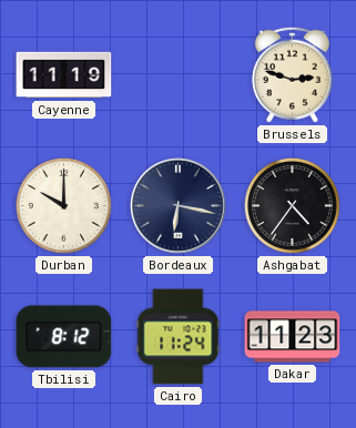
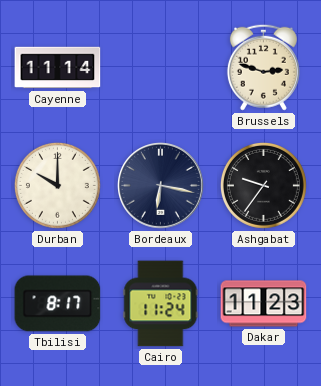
Cayenne: 11:19 -> 11:14
Ashgabat: 4:36 -> 9:36
Tbilisi: 8:12 -> 8:17
